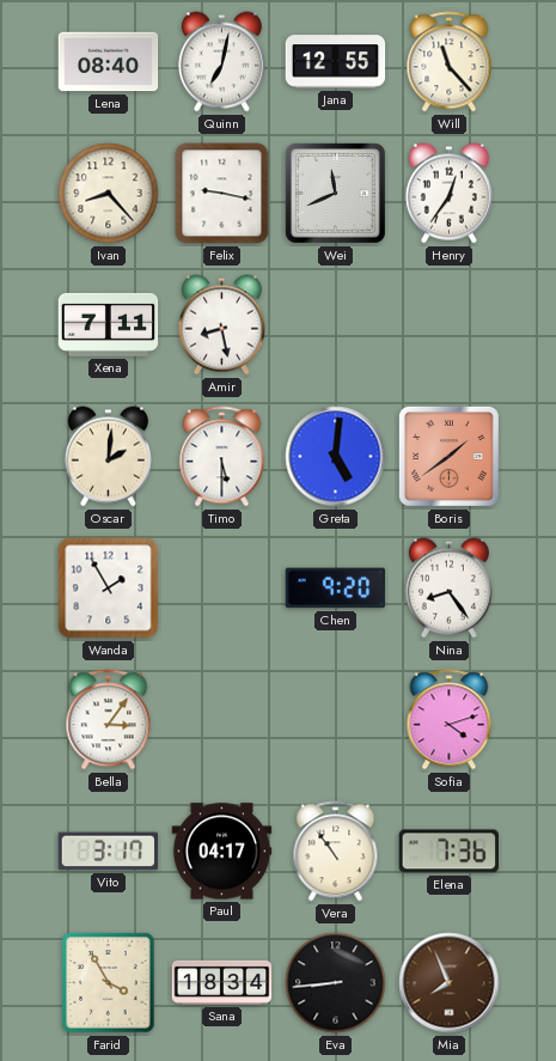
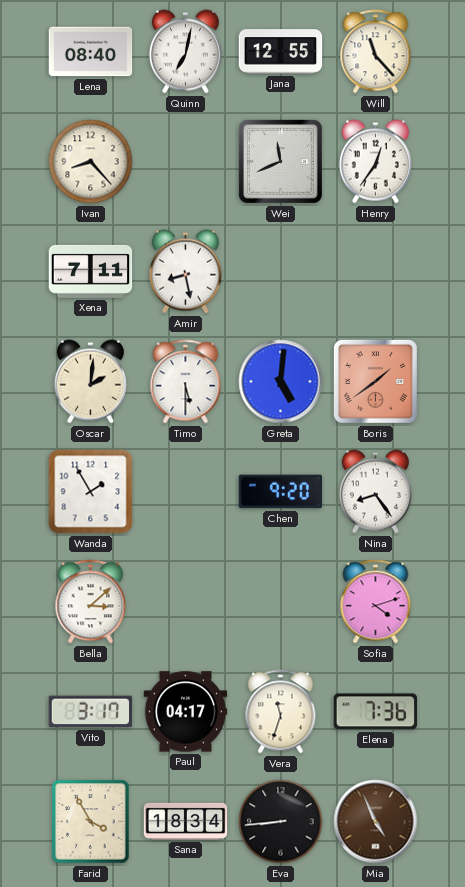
Felix: 9:17 -> none
Bella: 3:06 -> 3:08
Vera: 10:54 -> 11:33
Mia: 7:56 -> 4:56
